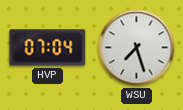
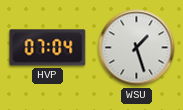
WSU: 7:27 -> 1:27
